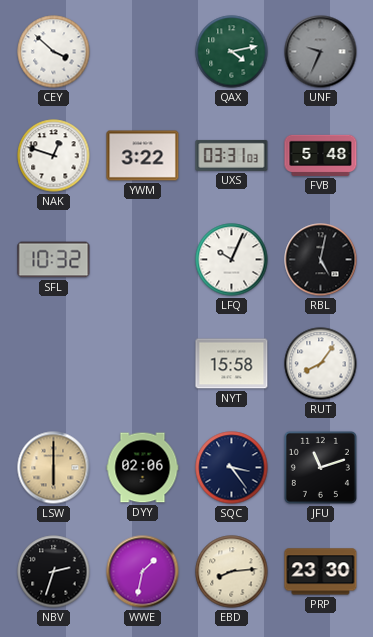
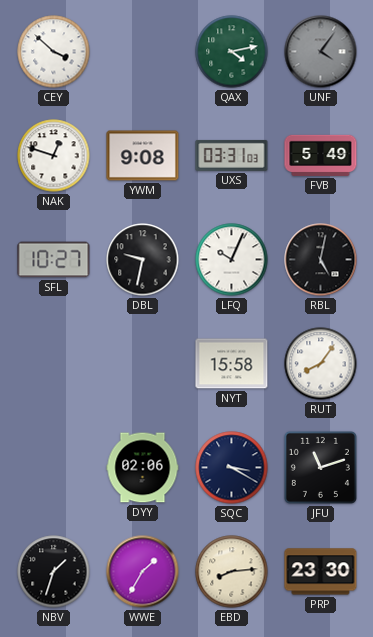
UNF: 9:34 -> 4:06
YWM: 3:22 -> 9:08
FVB: 5:48 -> 5:49
SFL: 10:32 -> 10:27
DBL: none -> 9:32
LSW: 6:00 -> none
SQC: 3:24 -> 3:20
NBV: 2:33 -> 1:33
WWE: 1:32 -> 1:35
